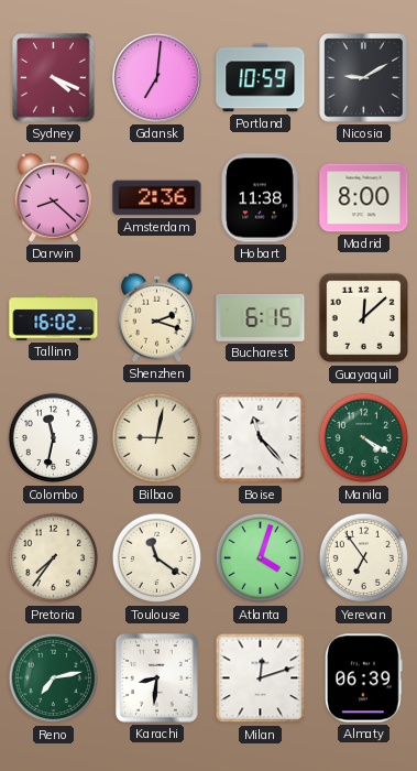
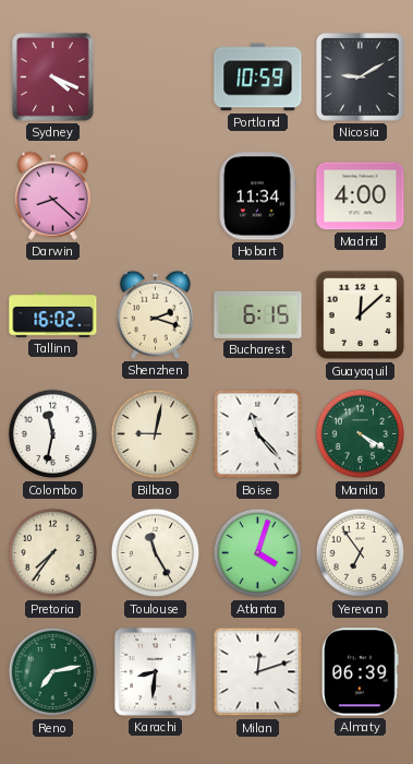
Gdansk: 7:01 -> none
Amsterdam: 2:36 -> none
Hobart: 11:38 -> 11:34
Madrid: 8:00 -> 4:00
Toulouse: 11:21 -> 11:25
